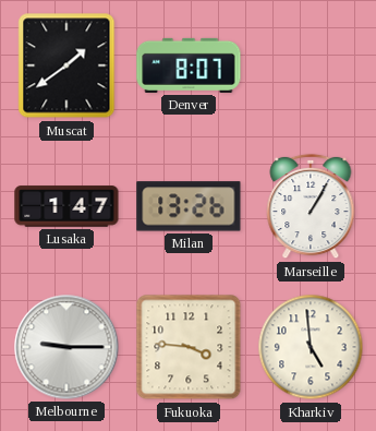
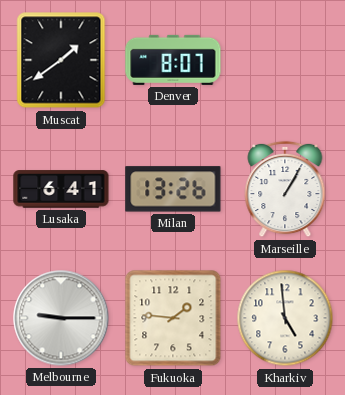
Lusaka: 1:47 -> 6:41
Fukuoka: 3:46 -> 1:46
